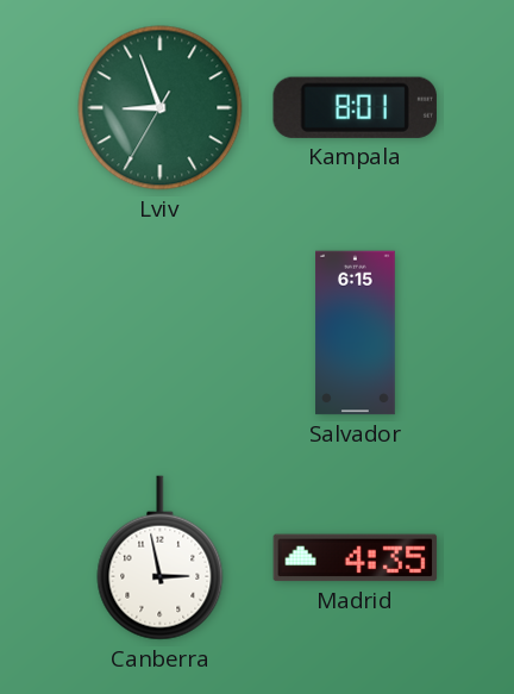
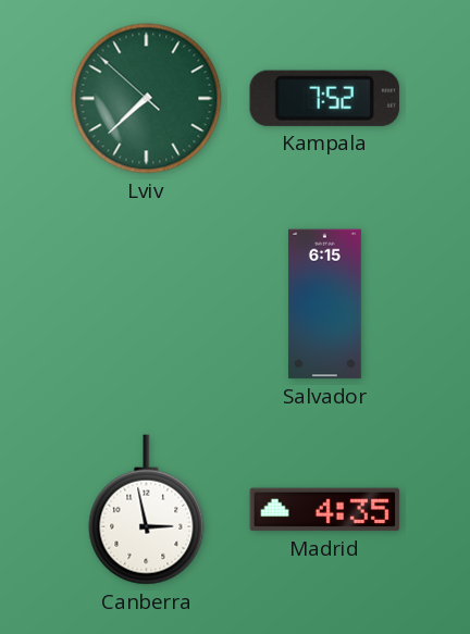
Lviv: 8:56 -> 7:37
Kampala: 8:01 -> 7:52
